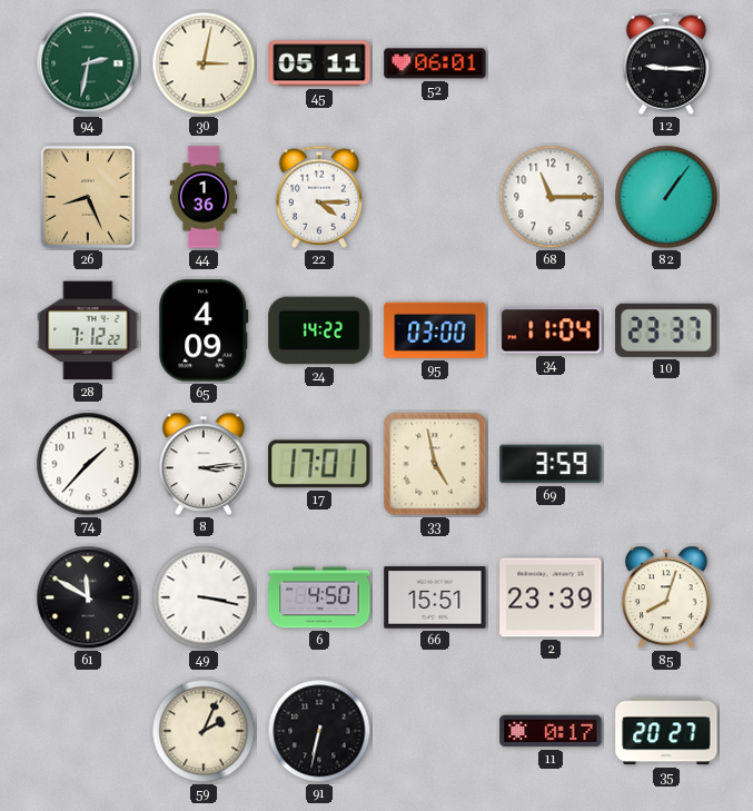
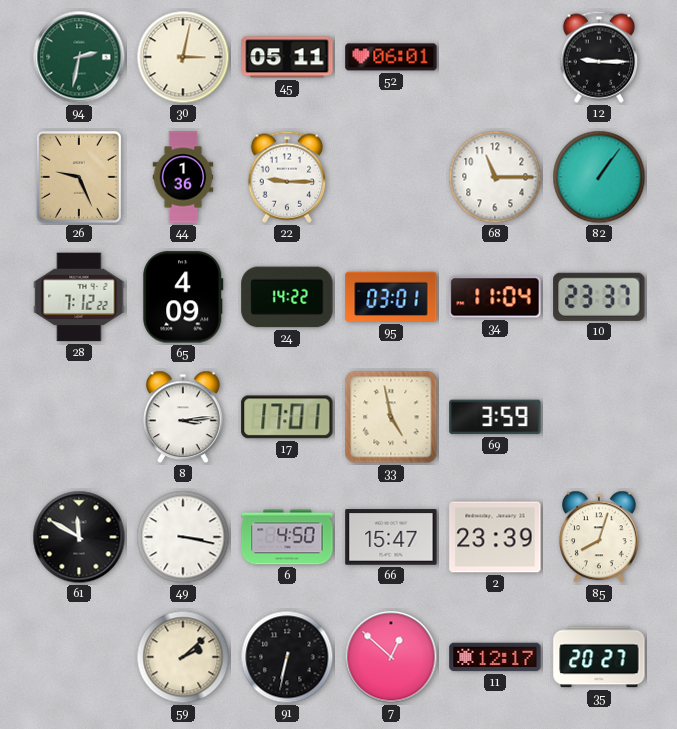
26: 8:26 -> 9:26
22: 4:15 -> 9:15
95: 03:00 -> 03:01
74: 1:37 -> none
66: 15:51 -> 15:47
59: 2:04 -> 2:08
7: none -> 12:52
11: 0:17 -> 12:17
